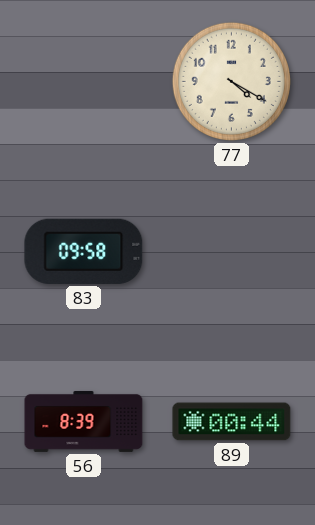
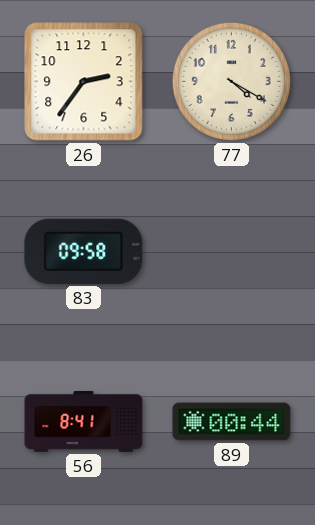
26: none -> 2:36
56: 8:39 -> 8:41
